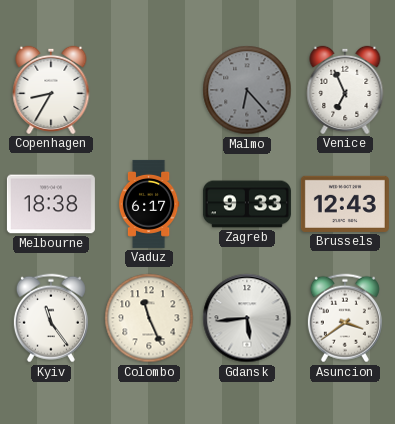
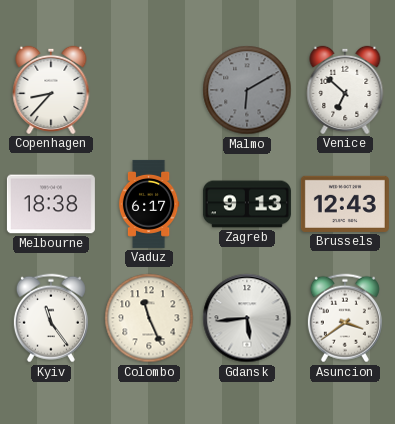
Copenhagen: 8:35 -> 8:37
Malmo: 6:23 -> 6:10
Venice: 6:56 -> 6:52
Zagreb: 9:33 -> 9:13
